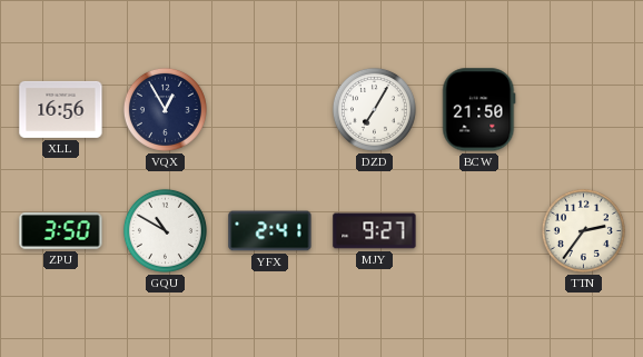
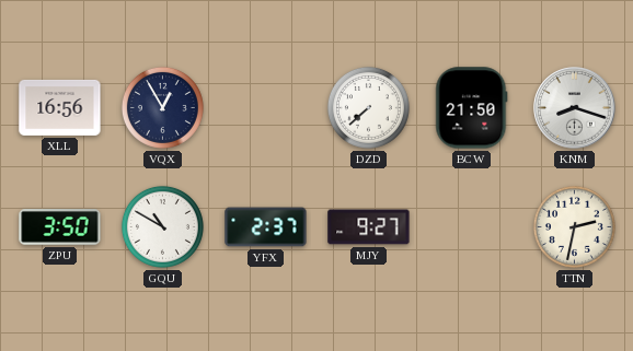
DZD: 7:05 -> 7:38
KNM: none -> 8:18
YFX: 2:41 -> 2:37
TTN: 2:36 -> 2:32
